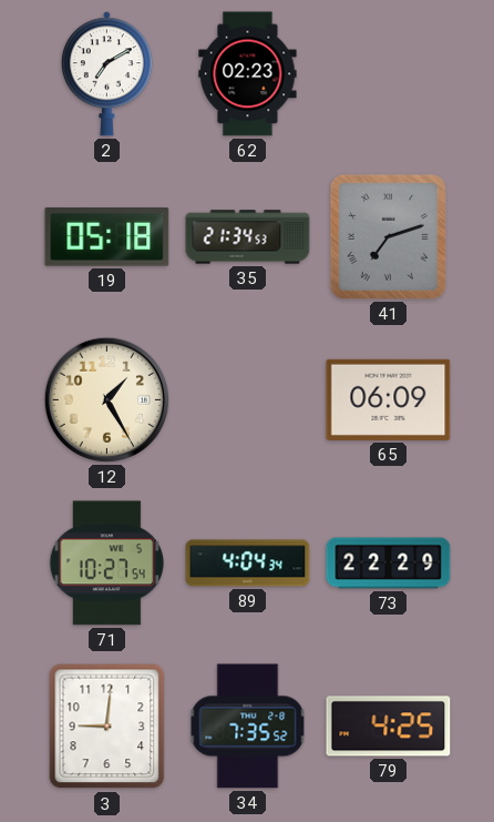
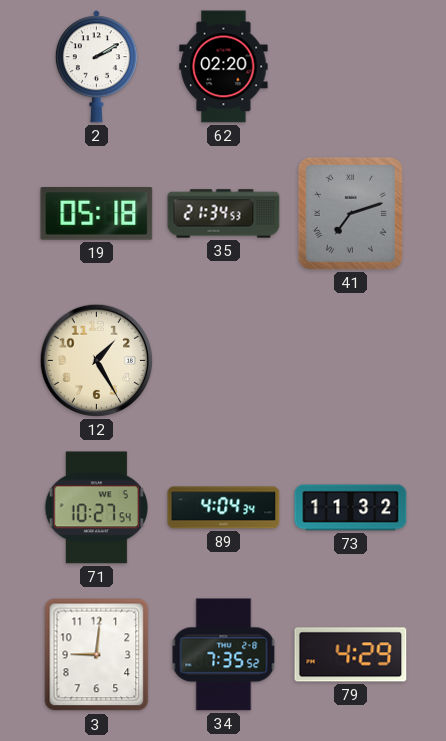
2: 7:10 -> 2:10
62: 02:23 -> 02:20
65: 06:09 -> none
73: 22:29 -> 11:32
79: 4:25 -> 4:29
